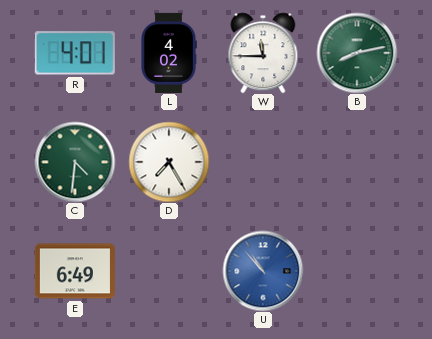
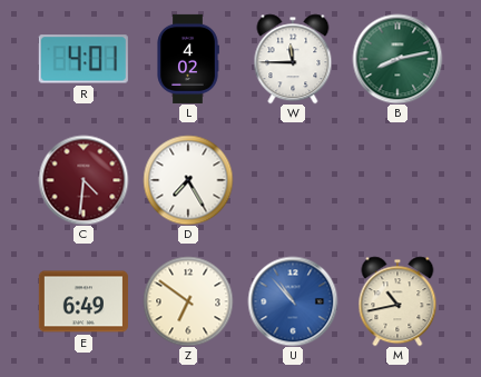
C dial: green -> burgundy
Z: none -> 6:51
M: none -> 10:43
